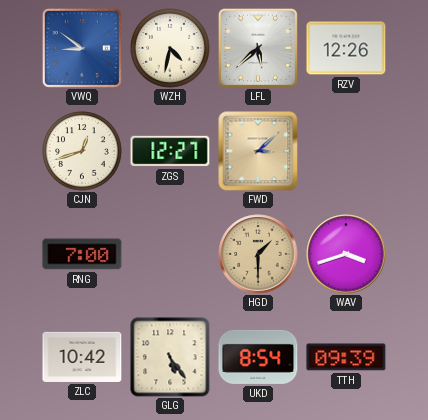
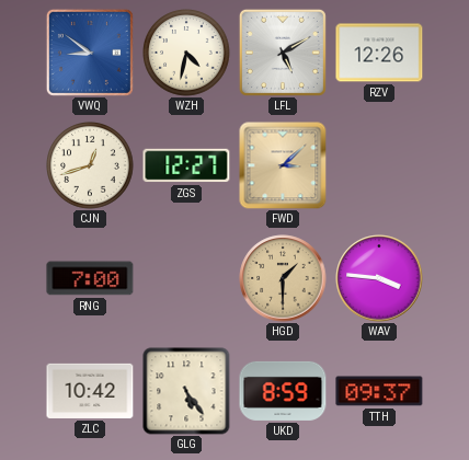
LFL: 5:38 -> 5:10
WAV: 3:42 -> 3:46
UKD: 8:54 -> 8:59
TTH: 09:39 -> 09:37
